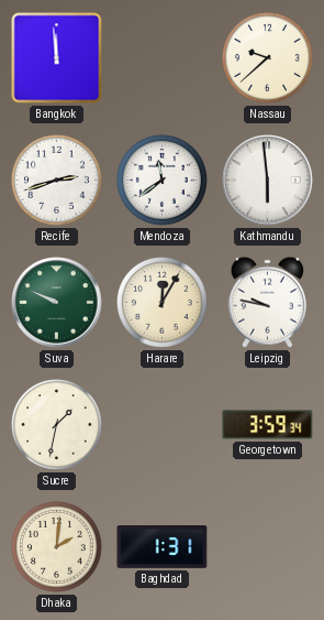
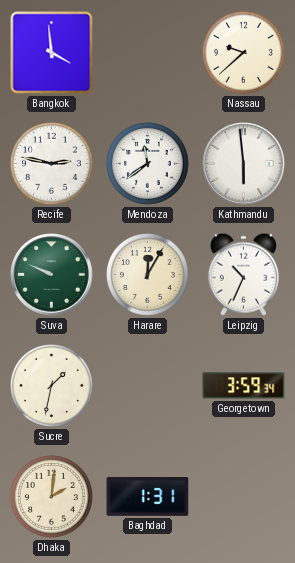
Bangkok: 11:59 -> 3:59
Recife: 2:42 -> 2:47
Leipzig: 9:47 -> 10:34
